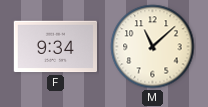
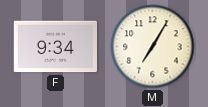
M: 11:08 -> 7:05
